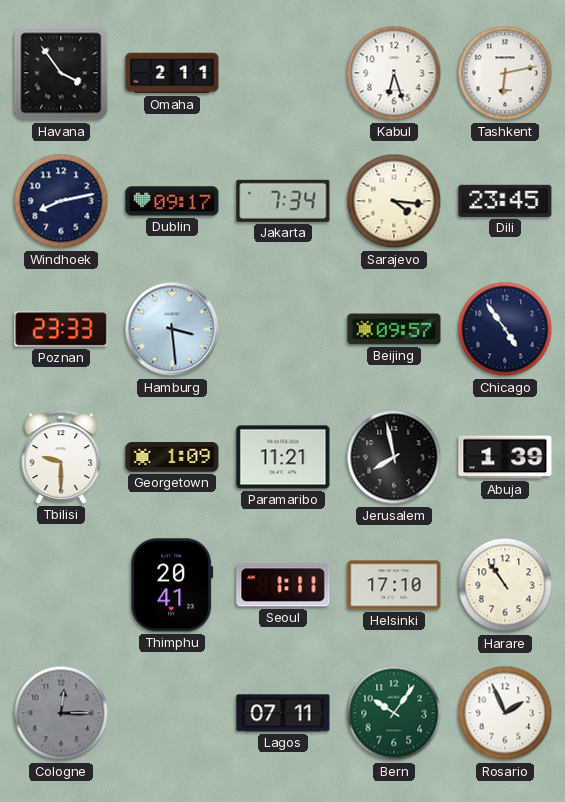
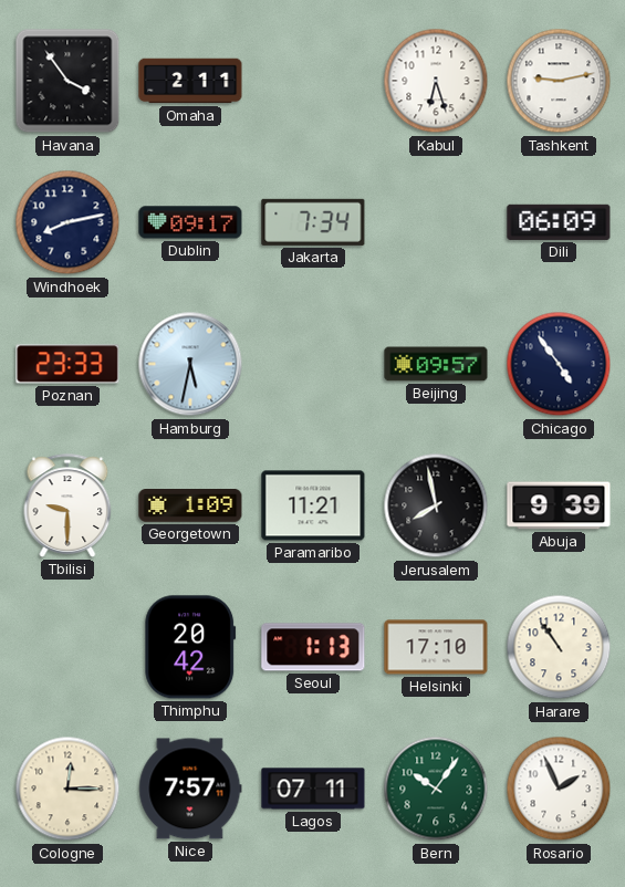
Tashkent: 6:13 -> 9:13
Sarajevo: 4:16 -> none
Dili: 23:45 -> 06:09
Hamburg: 3:29 -> 5:32
Abuja: 1:39 -> 9:39
Thimphu: 20:41 -> 20:42
Seoul: 1:11 -> 1:13
Cologne dial: grey -> cream
Nice: none -> 7:57
